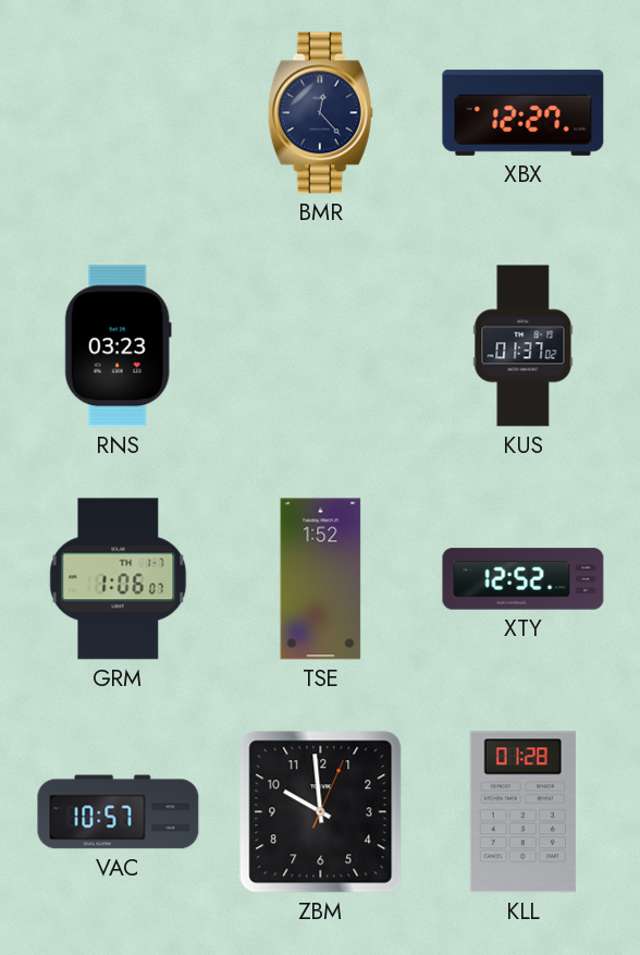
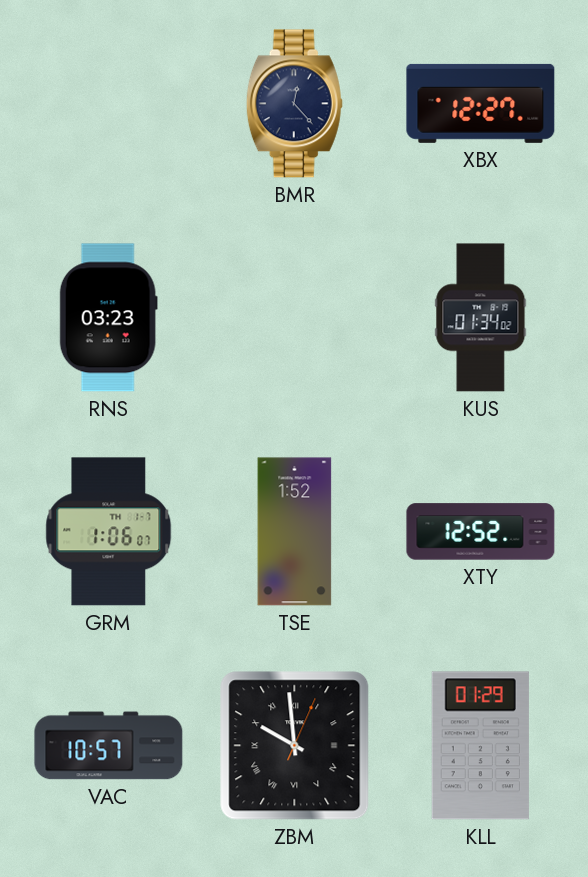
KUS: 01:37 -> 01:34
ZBM numerals: Arabic -> Roman
KLL: 01:28 -> 01:29
